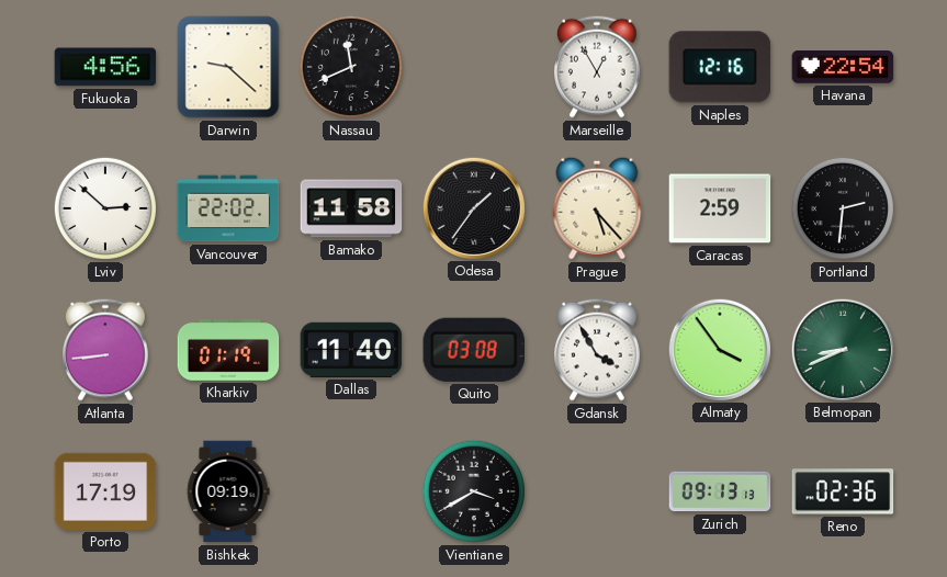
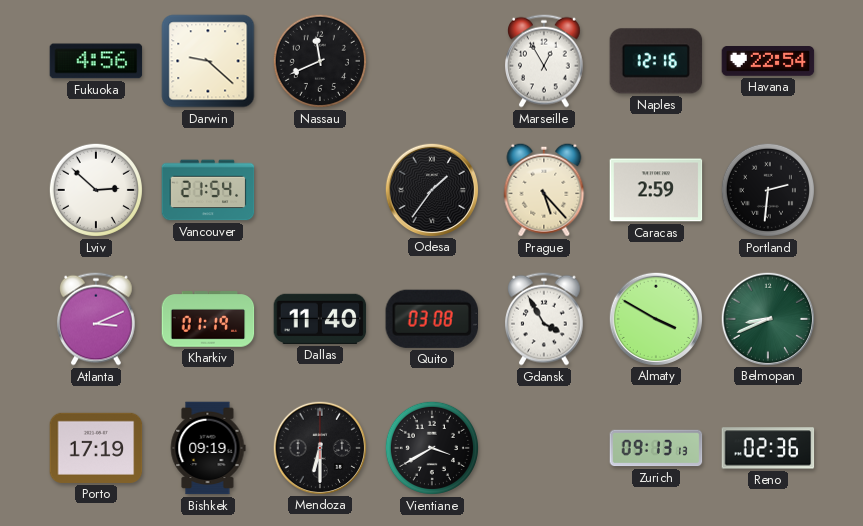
Vancouver: 22:02 -> 21:54
Bamako: 11:58 -> none
Atlanta: 8:44 -> 3:11
Almaty: 3:54 -> 3:50
Mendoza: none -> 6:30
